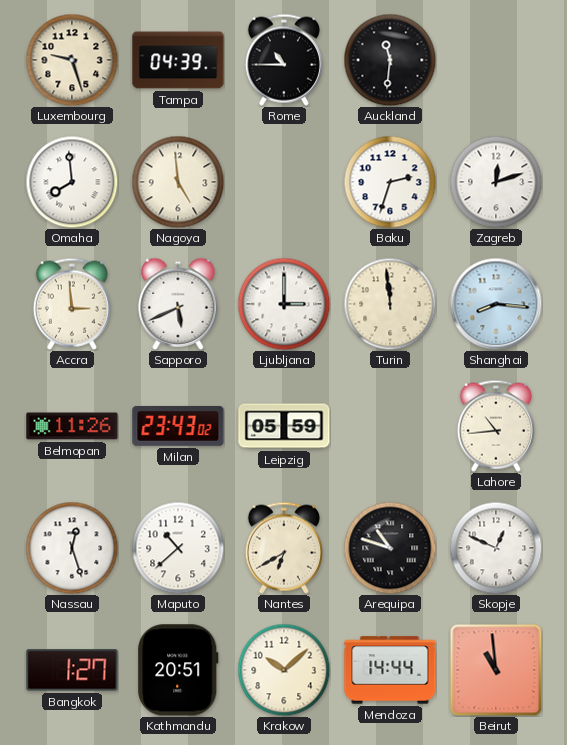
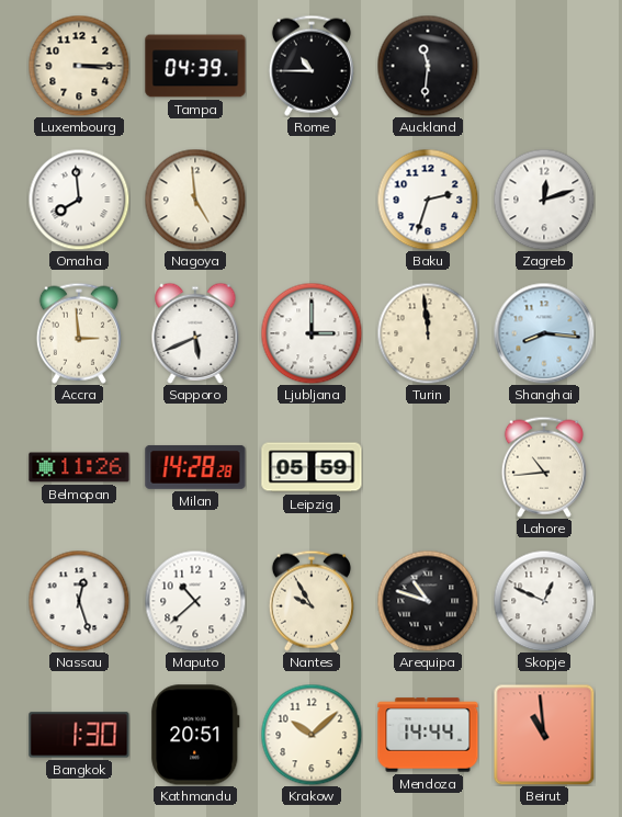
Luxembourg: 9:27 -> 3:15
Milan: 23:43 -> 14:28
Nantes: 6:40 -> 9:55
Bangkok: 1:27 -> 1:30
